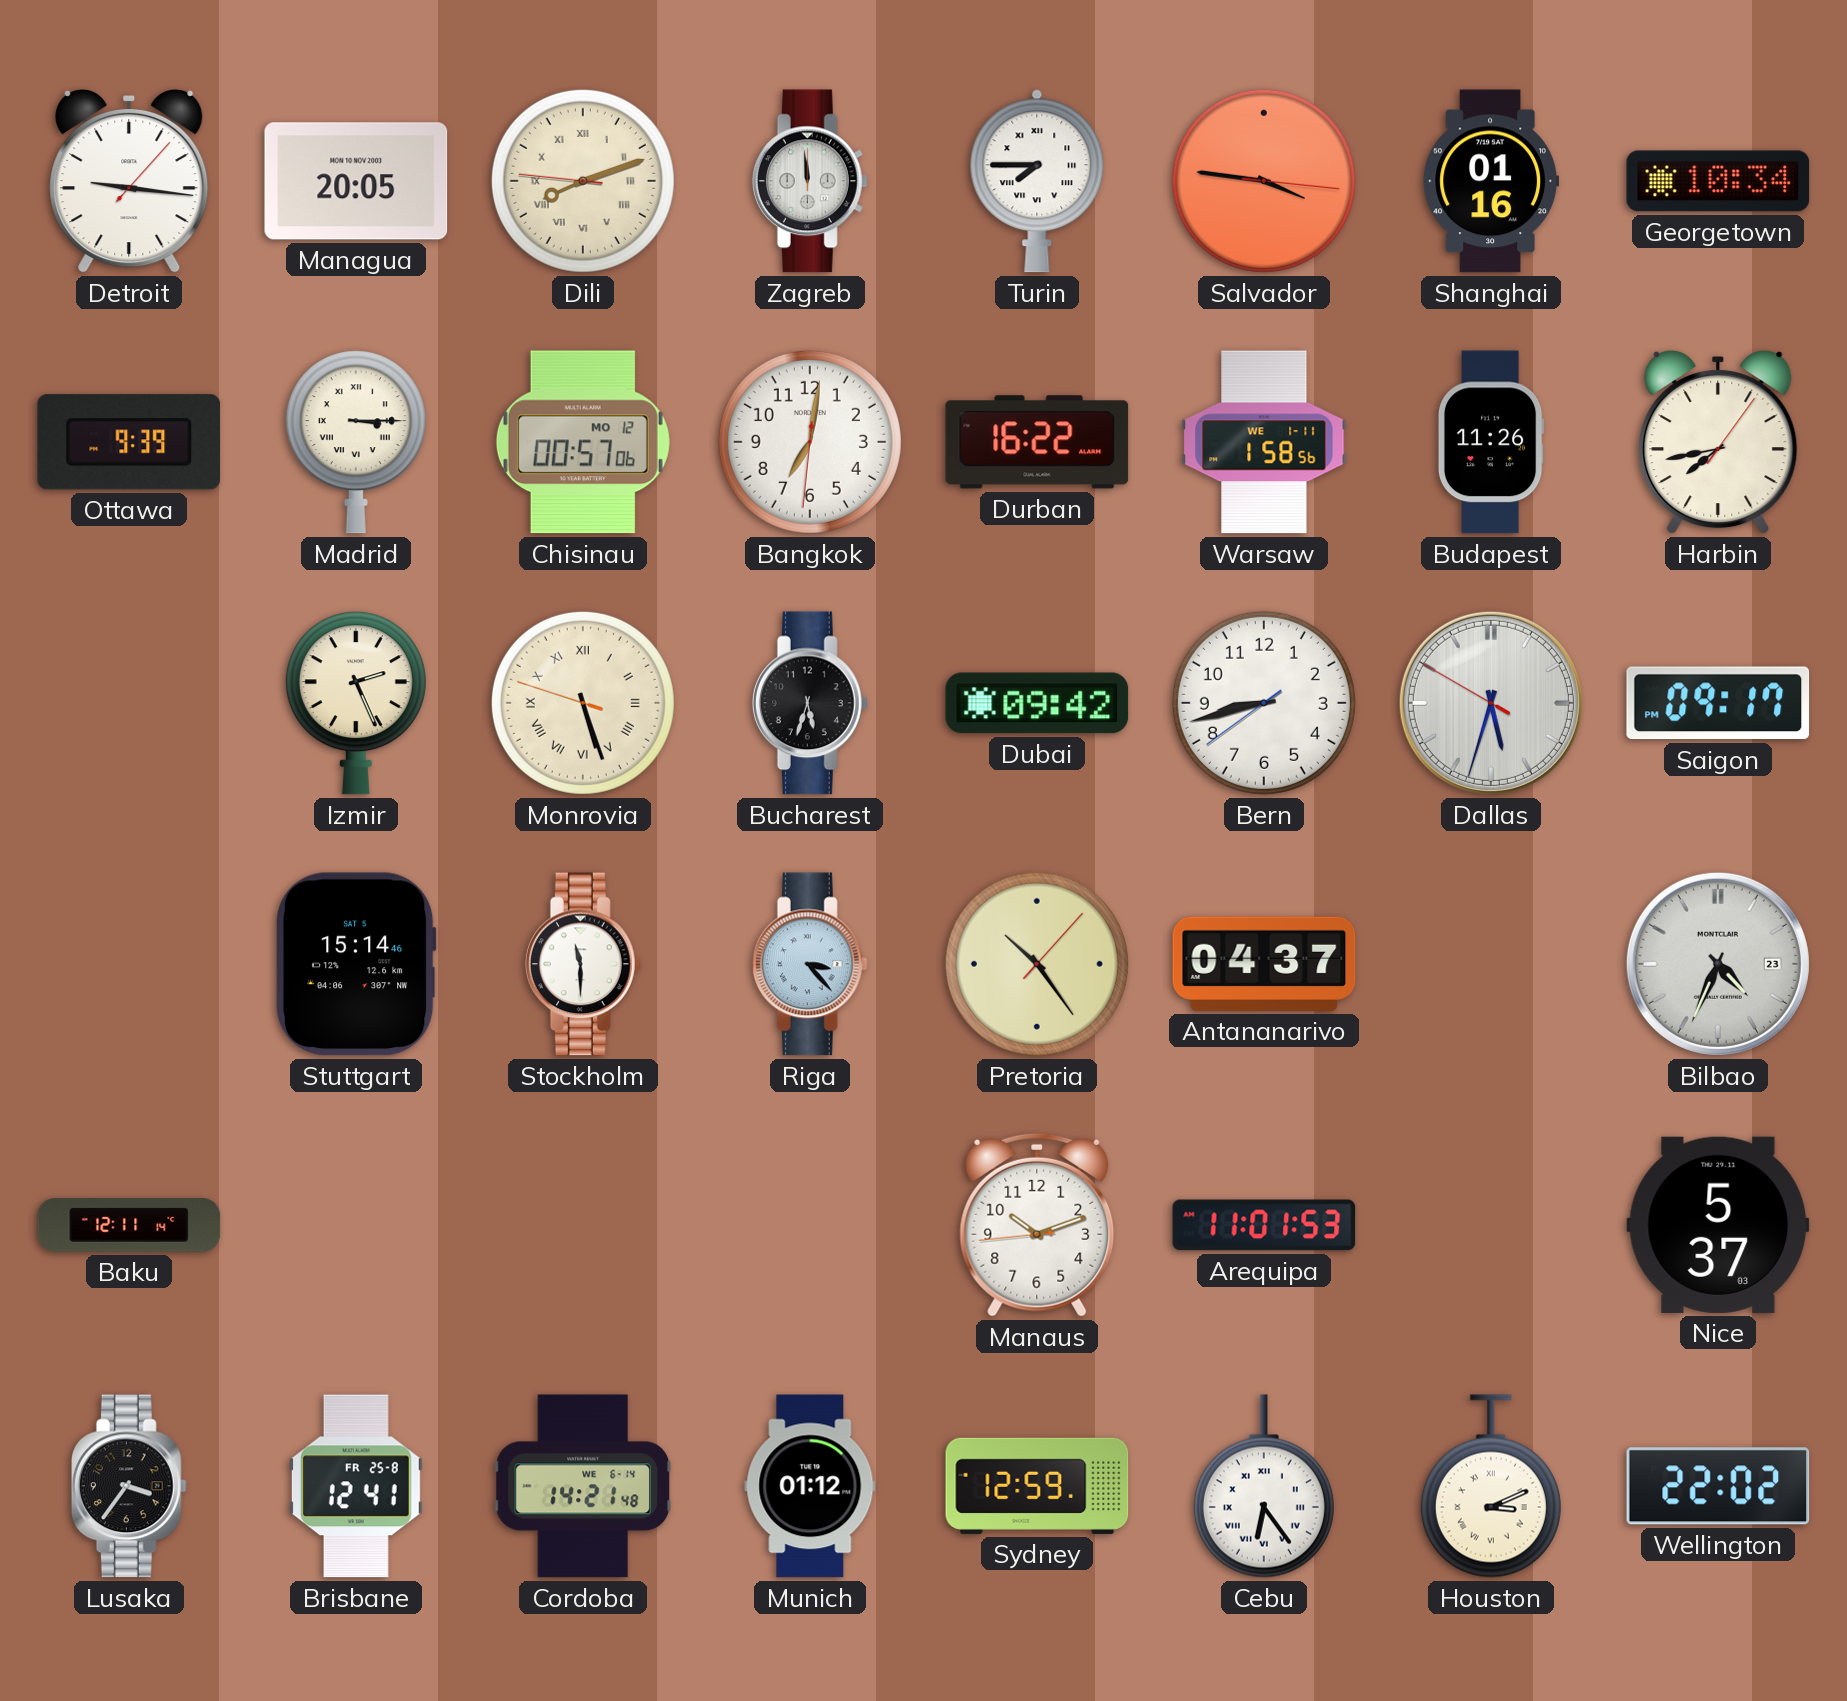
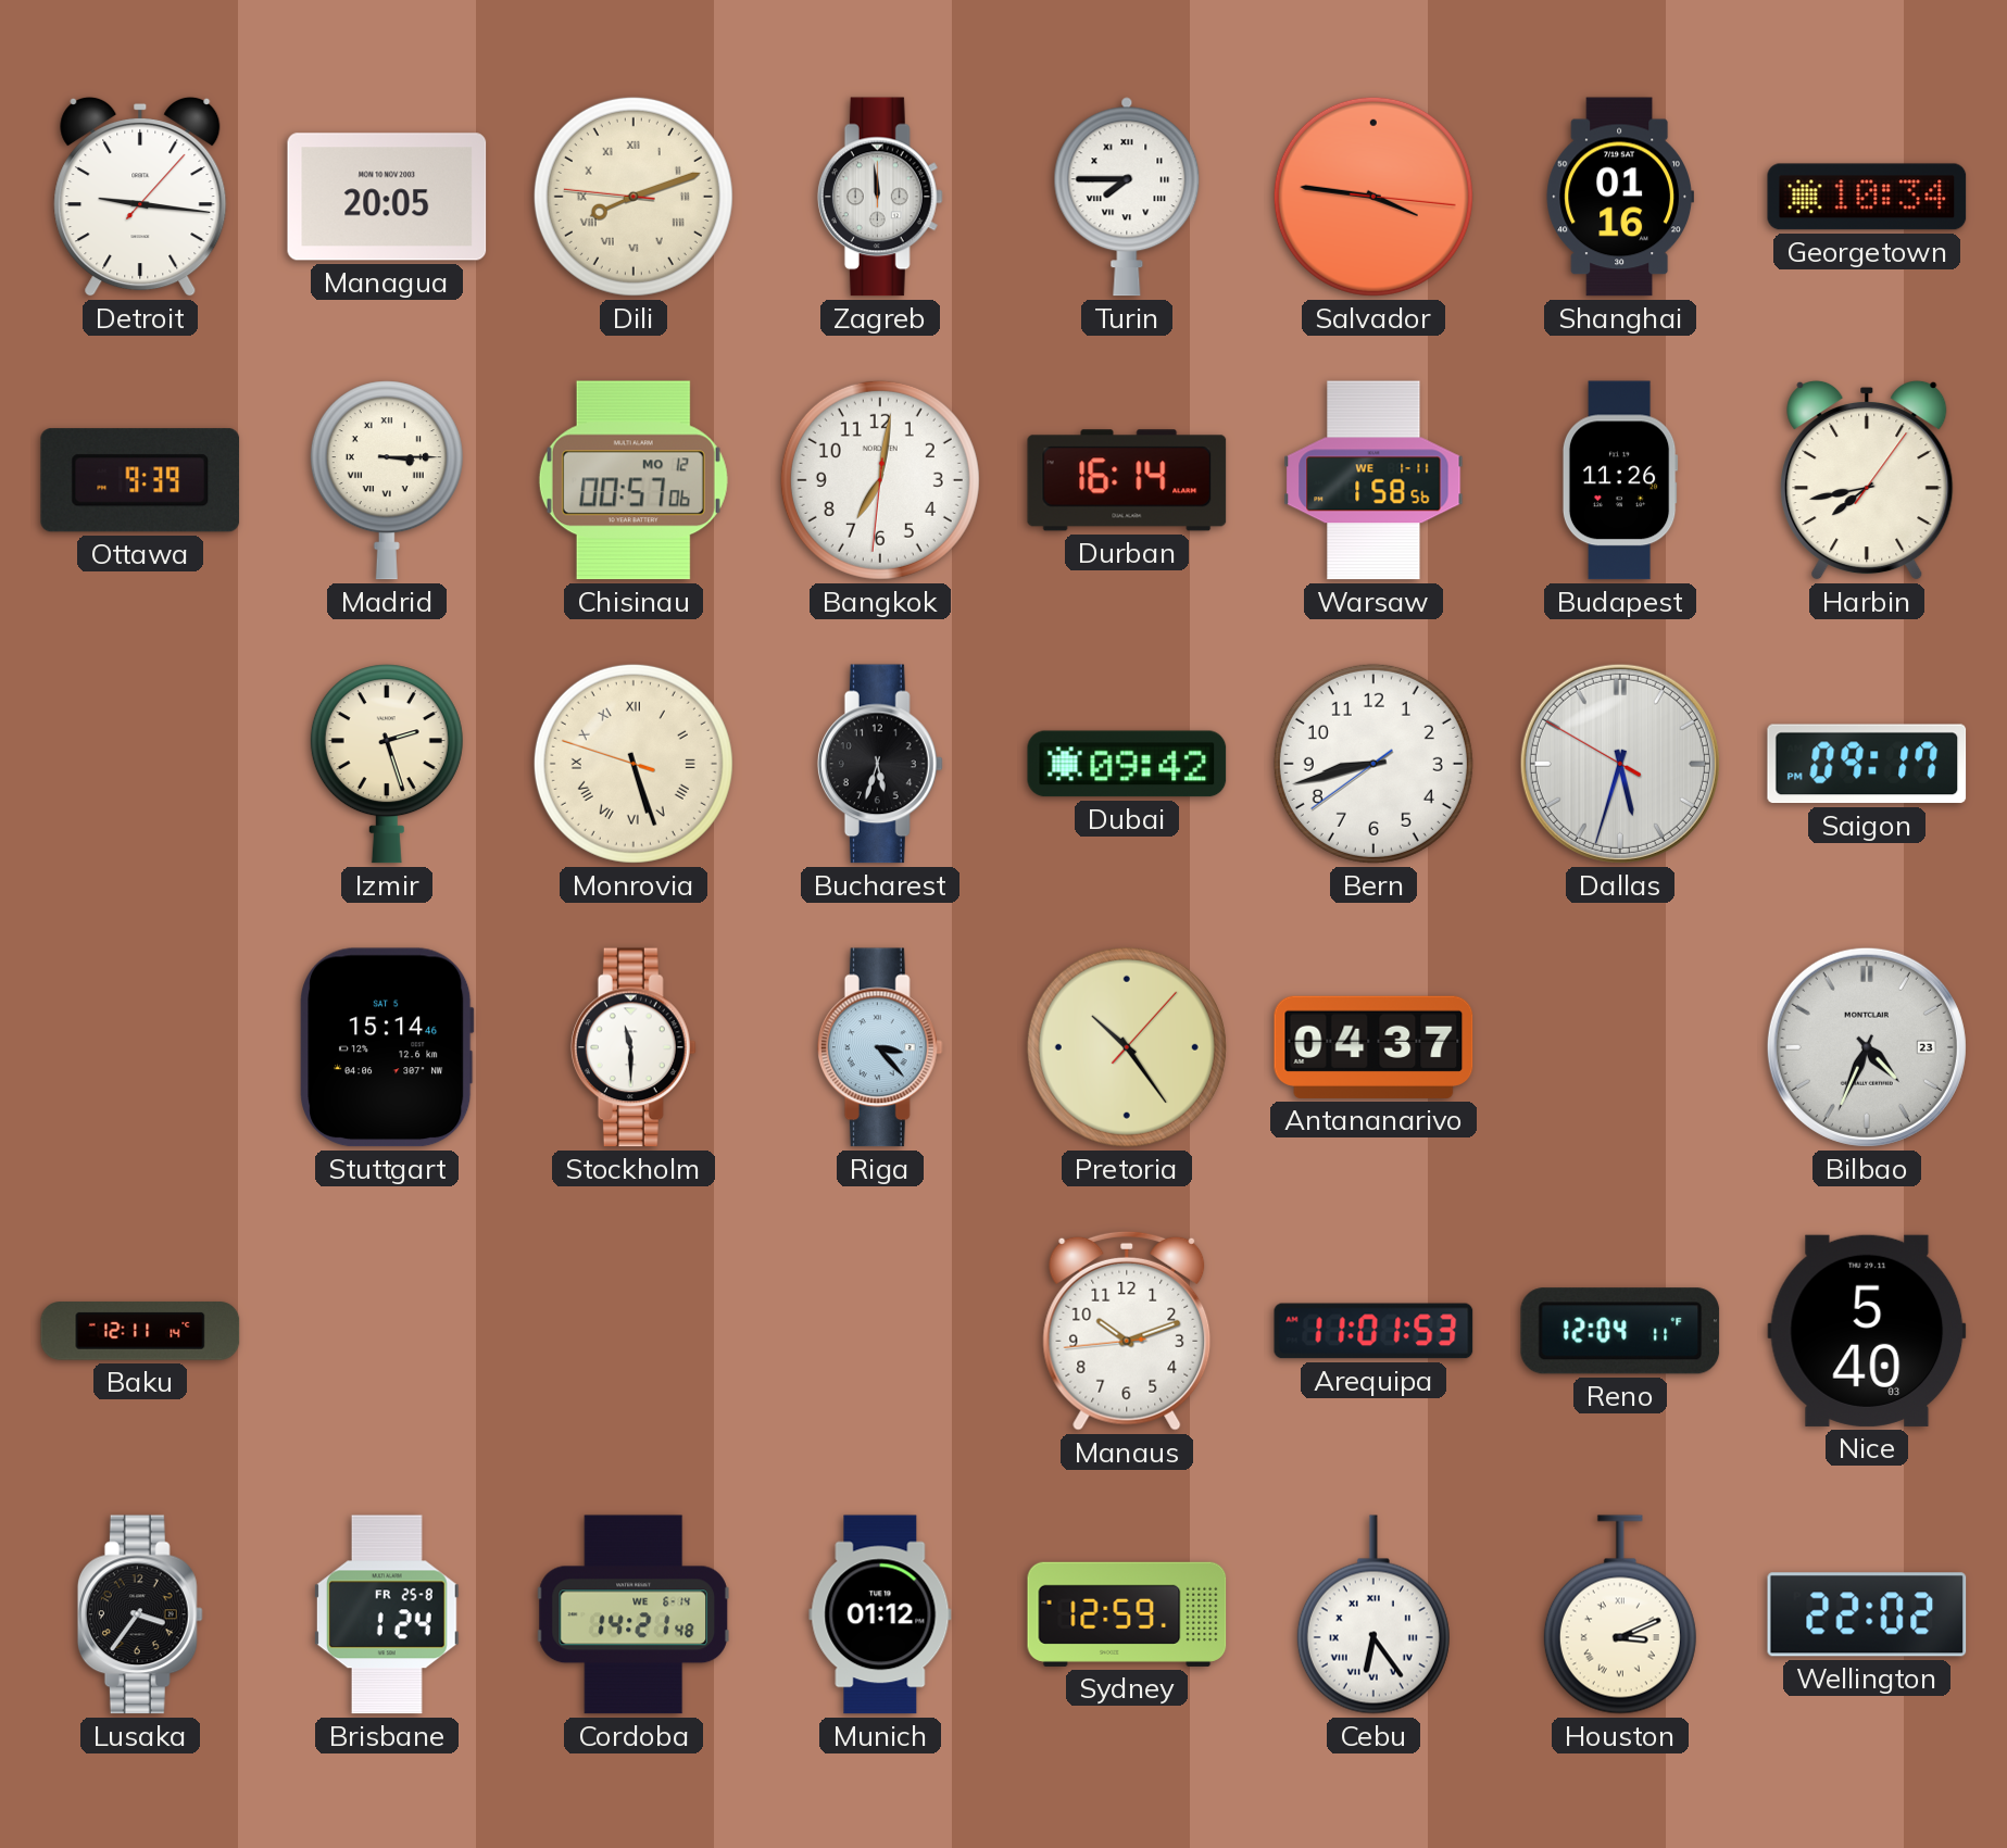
Durban: 16:22 -> 16:14
Izmir: 2:26 -> 2:27
Reno: none -> 12:04
Nice: 5:37 -> 5:40
Brisbane: 12:41 -> 1:24
